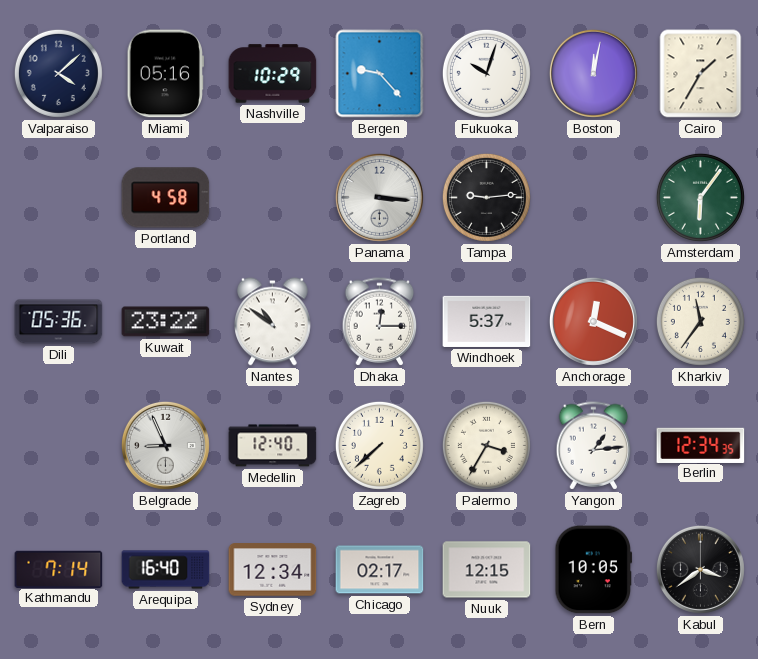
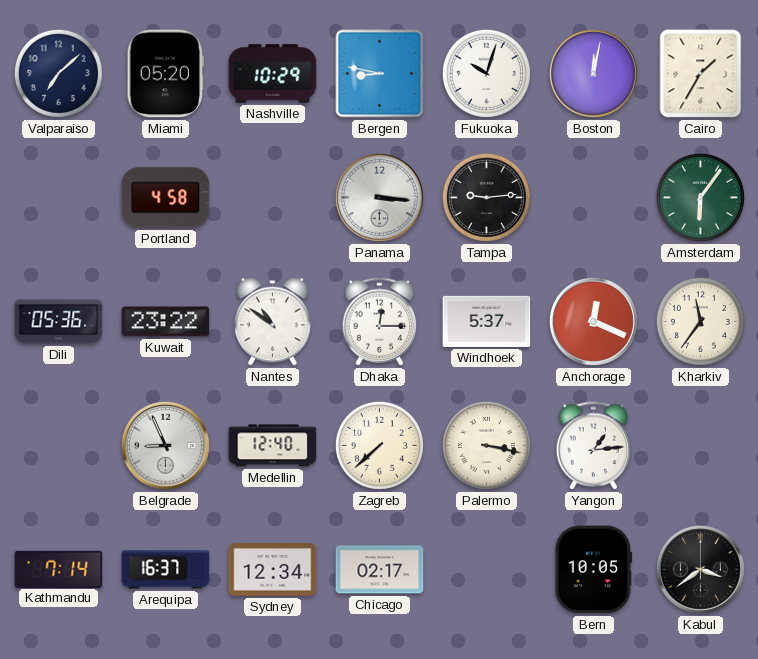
Valparaiso: 4:08 -> 7:08
Miami: 05:16 -> 05:20
Bergen: 9:23 -> 8:47
Palermo: 3:35 -> 3:17
Berlin: 12:34 -> none
Arequipa: 16:40 -> 16:37
Nuuk: 12:15 -> none
